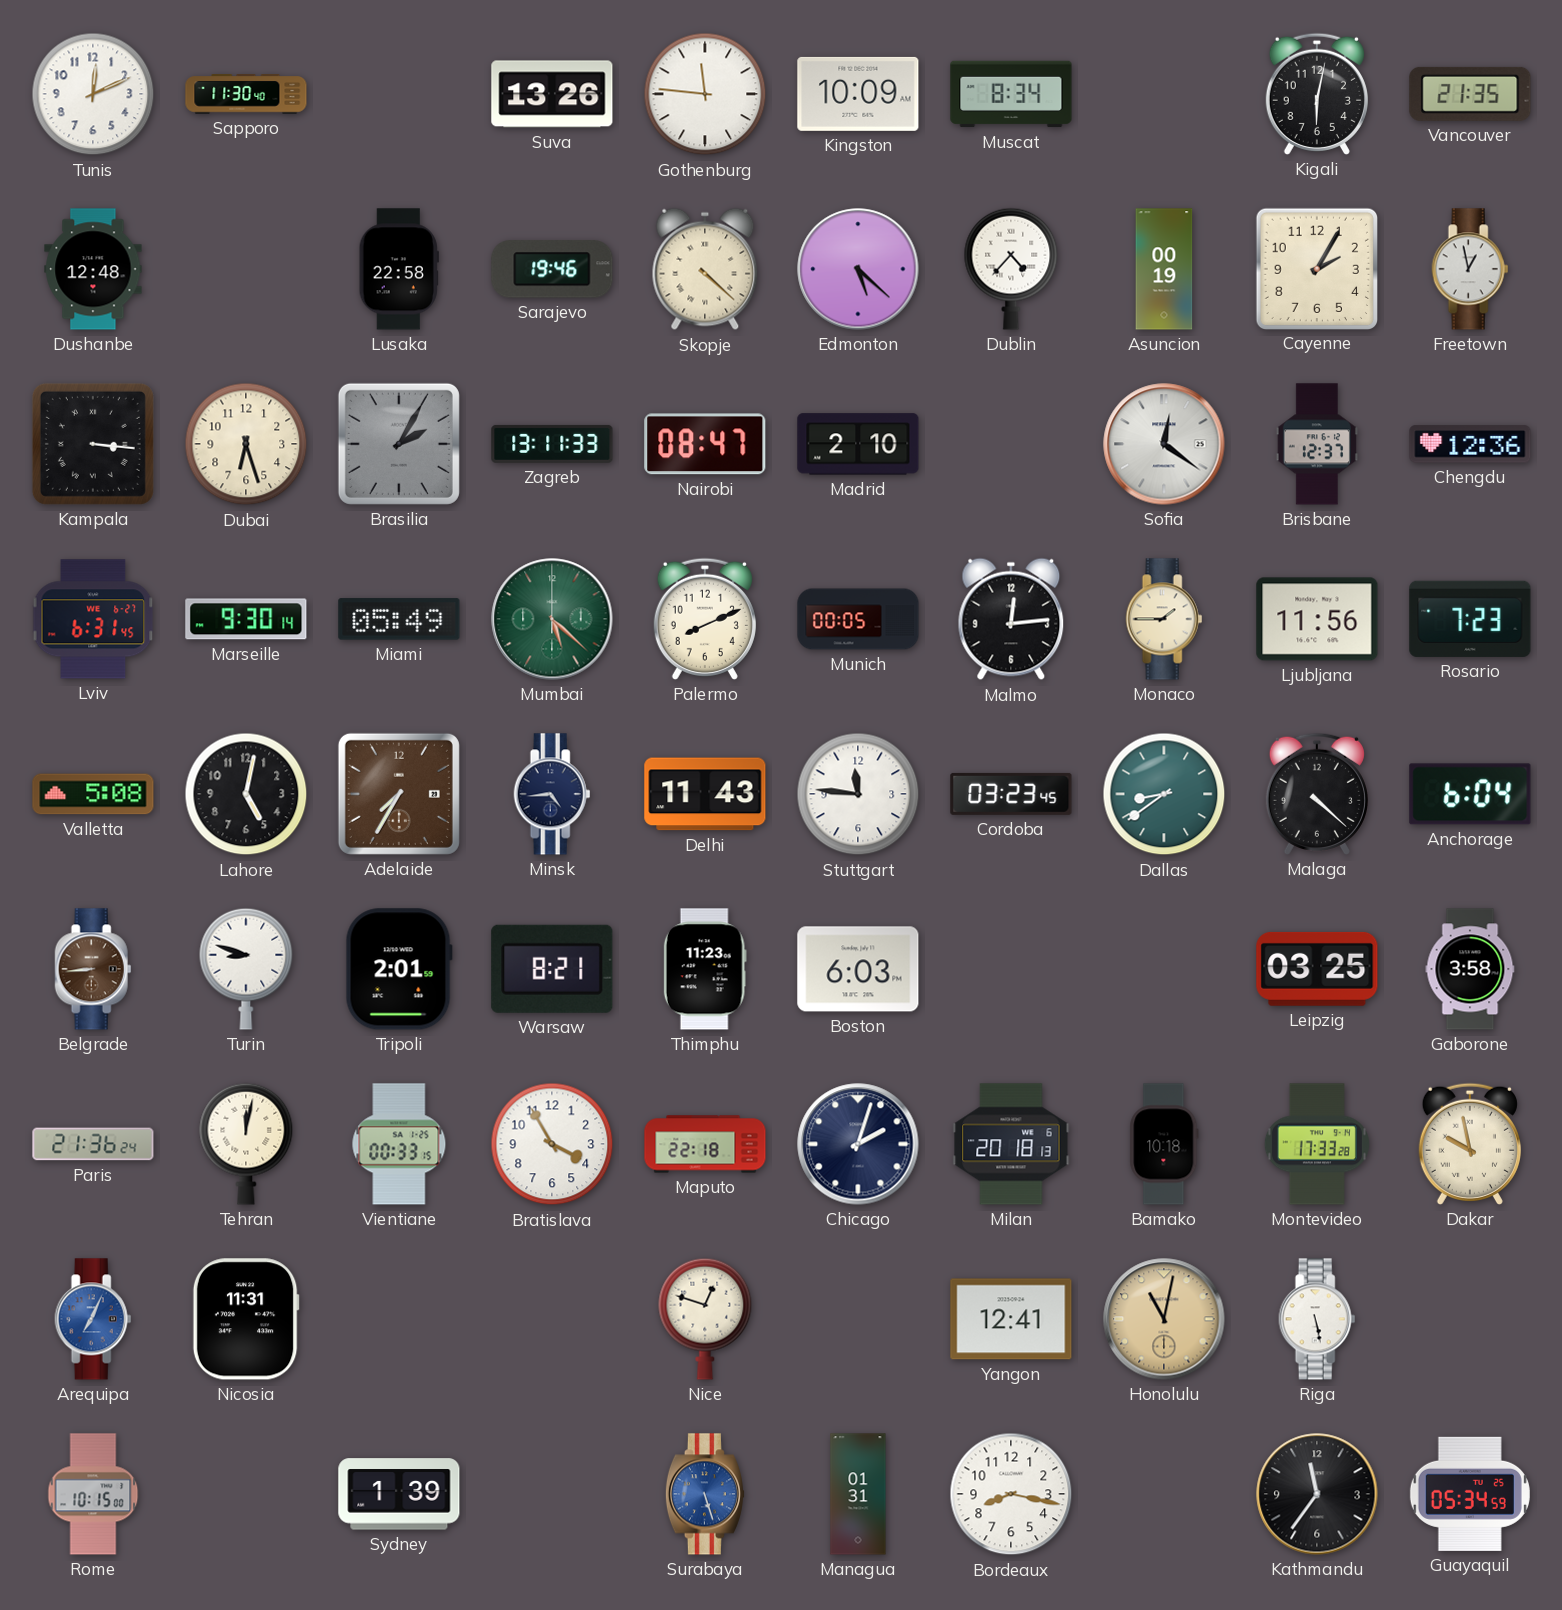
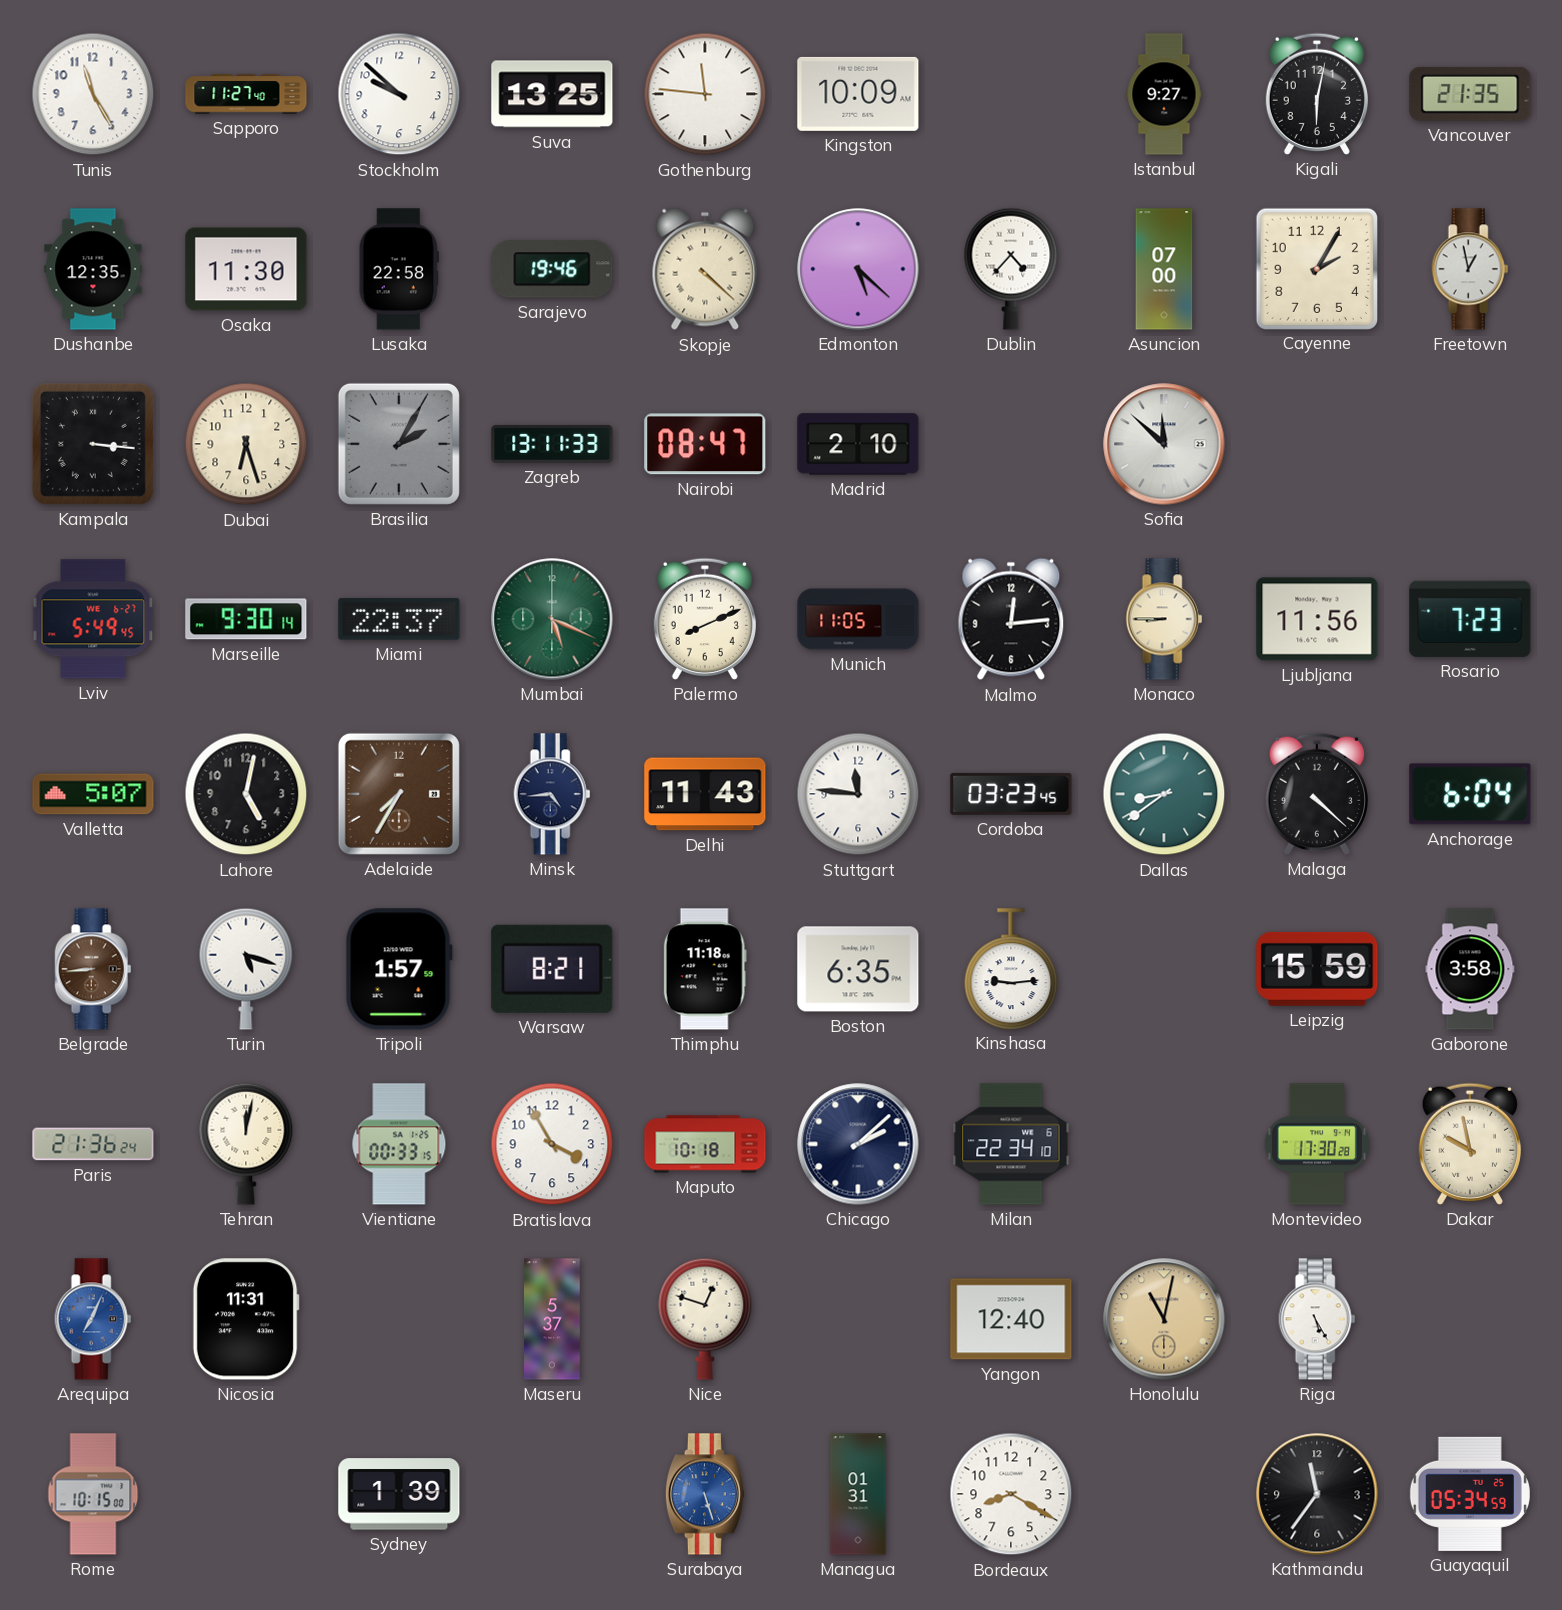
Tunis: 12:11 -> 11:25
Sapporo: 11:30 -> 11:27
Stockholm: none -> 9:52
Suva: 13:26 -> 13:25
Muscat: 8:34 -> none
Istanbul: none -> 9:27
Dushanbe: 12:48 -> 12:35
Osaka: none -> 11:30
Asuncion: 00:19 -> 07:00
Sofia: 12:21 -> 11:52
Brisbane: 12:37 -> none
Chengdu: 12:36 -> none
Lviv: 6:31 -> 5:49
Miami: 05:49 -> 22:37
Mumbai: 5:22 -> 5:19
Munich: 00:05 -> 11:05
Monaco: 1:45 -> 8:45
Valletta: 5:08 -> 5:07
Turin: 8:48 -> 5:18
Tripoli: 2:01 -> 1:57
Thimphu: 11:23 -> 11:18
Boston: 6:03 -> 6:35
Kinshasa: none -> 9:14
Leipzig: 03:25 -> 15:59
Maputo: 22:18 -> 10:18
Chicago: 2:03 -> 2:08
Milan: 20:18 -> 22:34
Bamako: 10:18 -> none
Montevideo: 17:33 -> 17:30
Maseru: none -> 5:37
Yangon: 12:41 -> 12:40
Riga: 5:28 -> 5:25
Bordeaux: 8:17 -> 8:20
